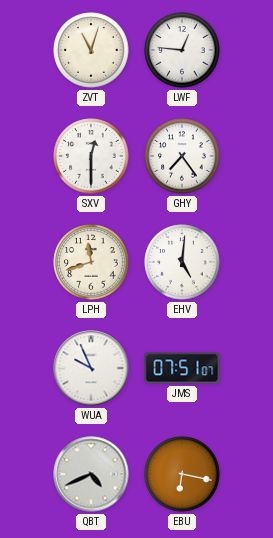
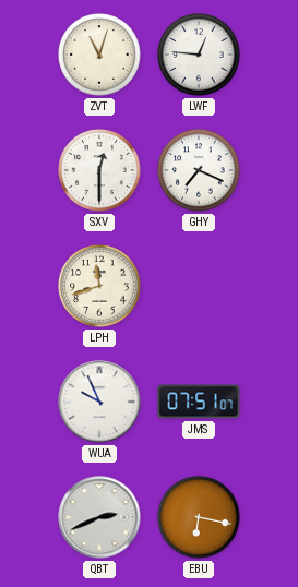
GHY: 7:24 -> 7:19
EHV: 5:01 -> none
QBT: 4:41 -> 2:41
